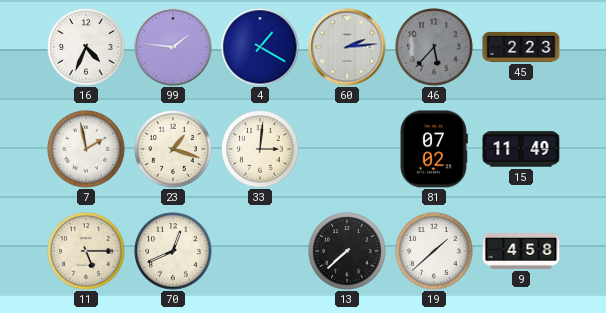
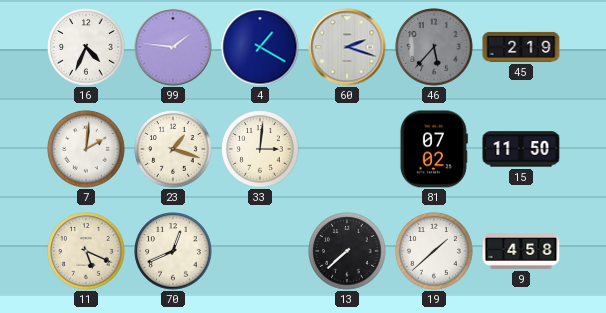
60: 2:14 -> 2:18
45: 2:23 -> 2:19
7: 1:58 -> 2:01
15: 11:49 -> 11:50
11: 5:15 -> 5:19
